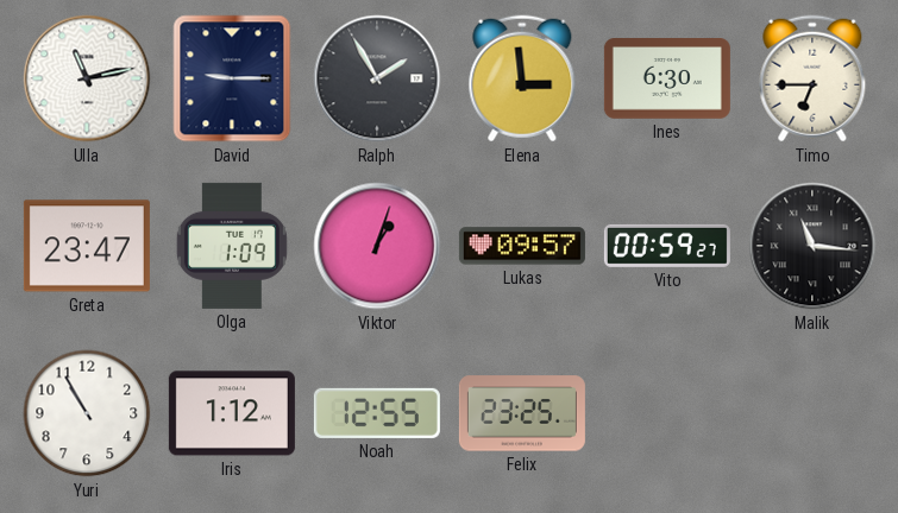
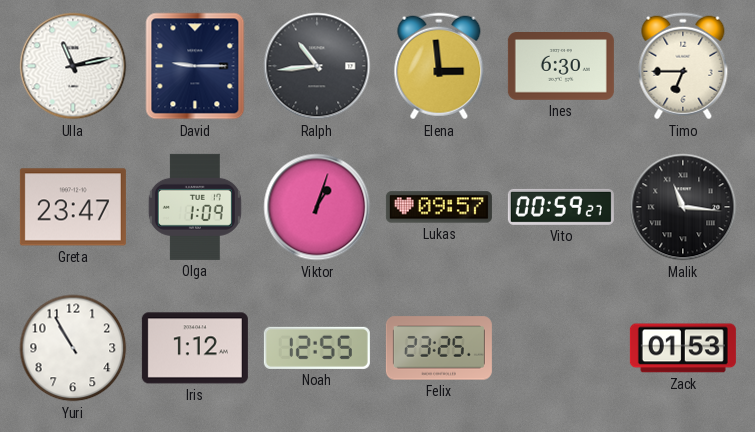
Ralph: 1:55 -> 10:44
Zack: none -> 01:53
